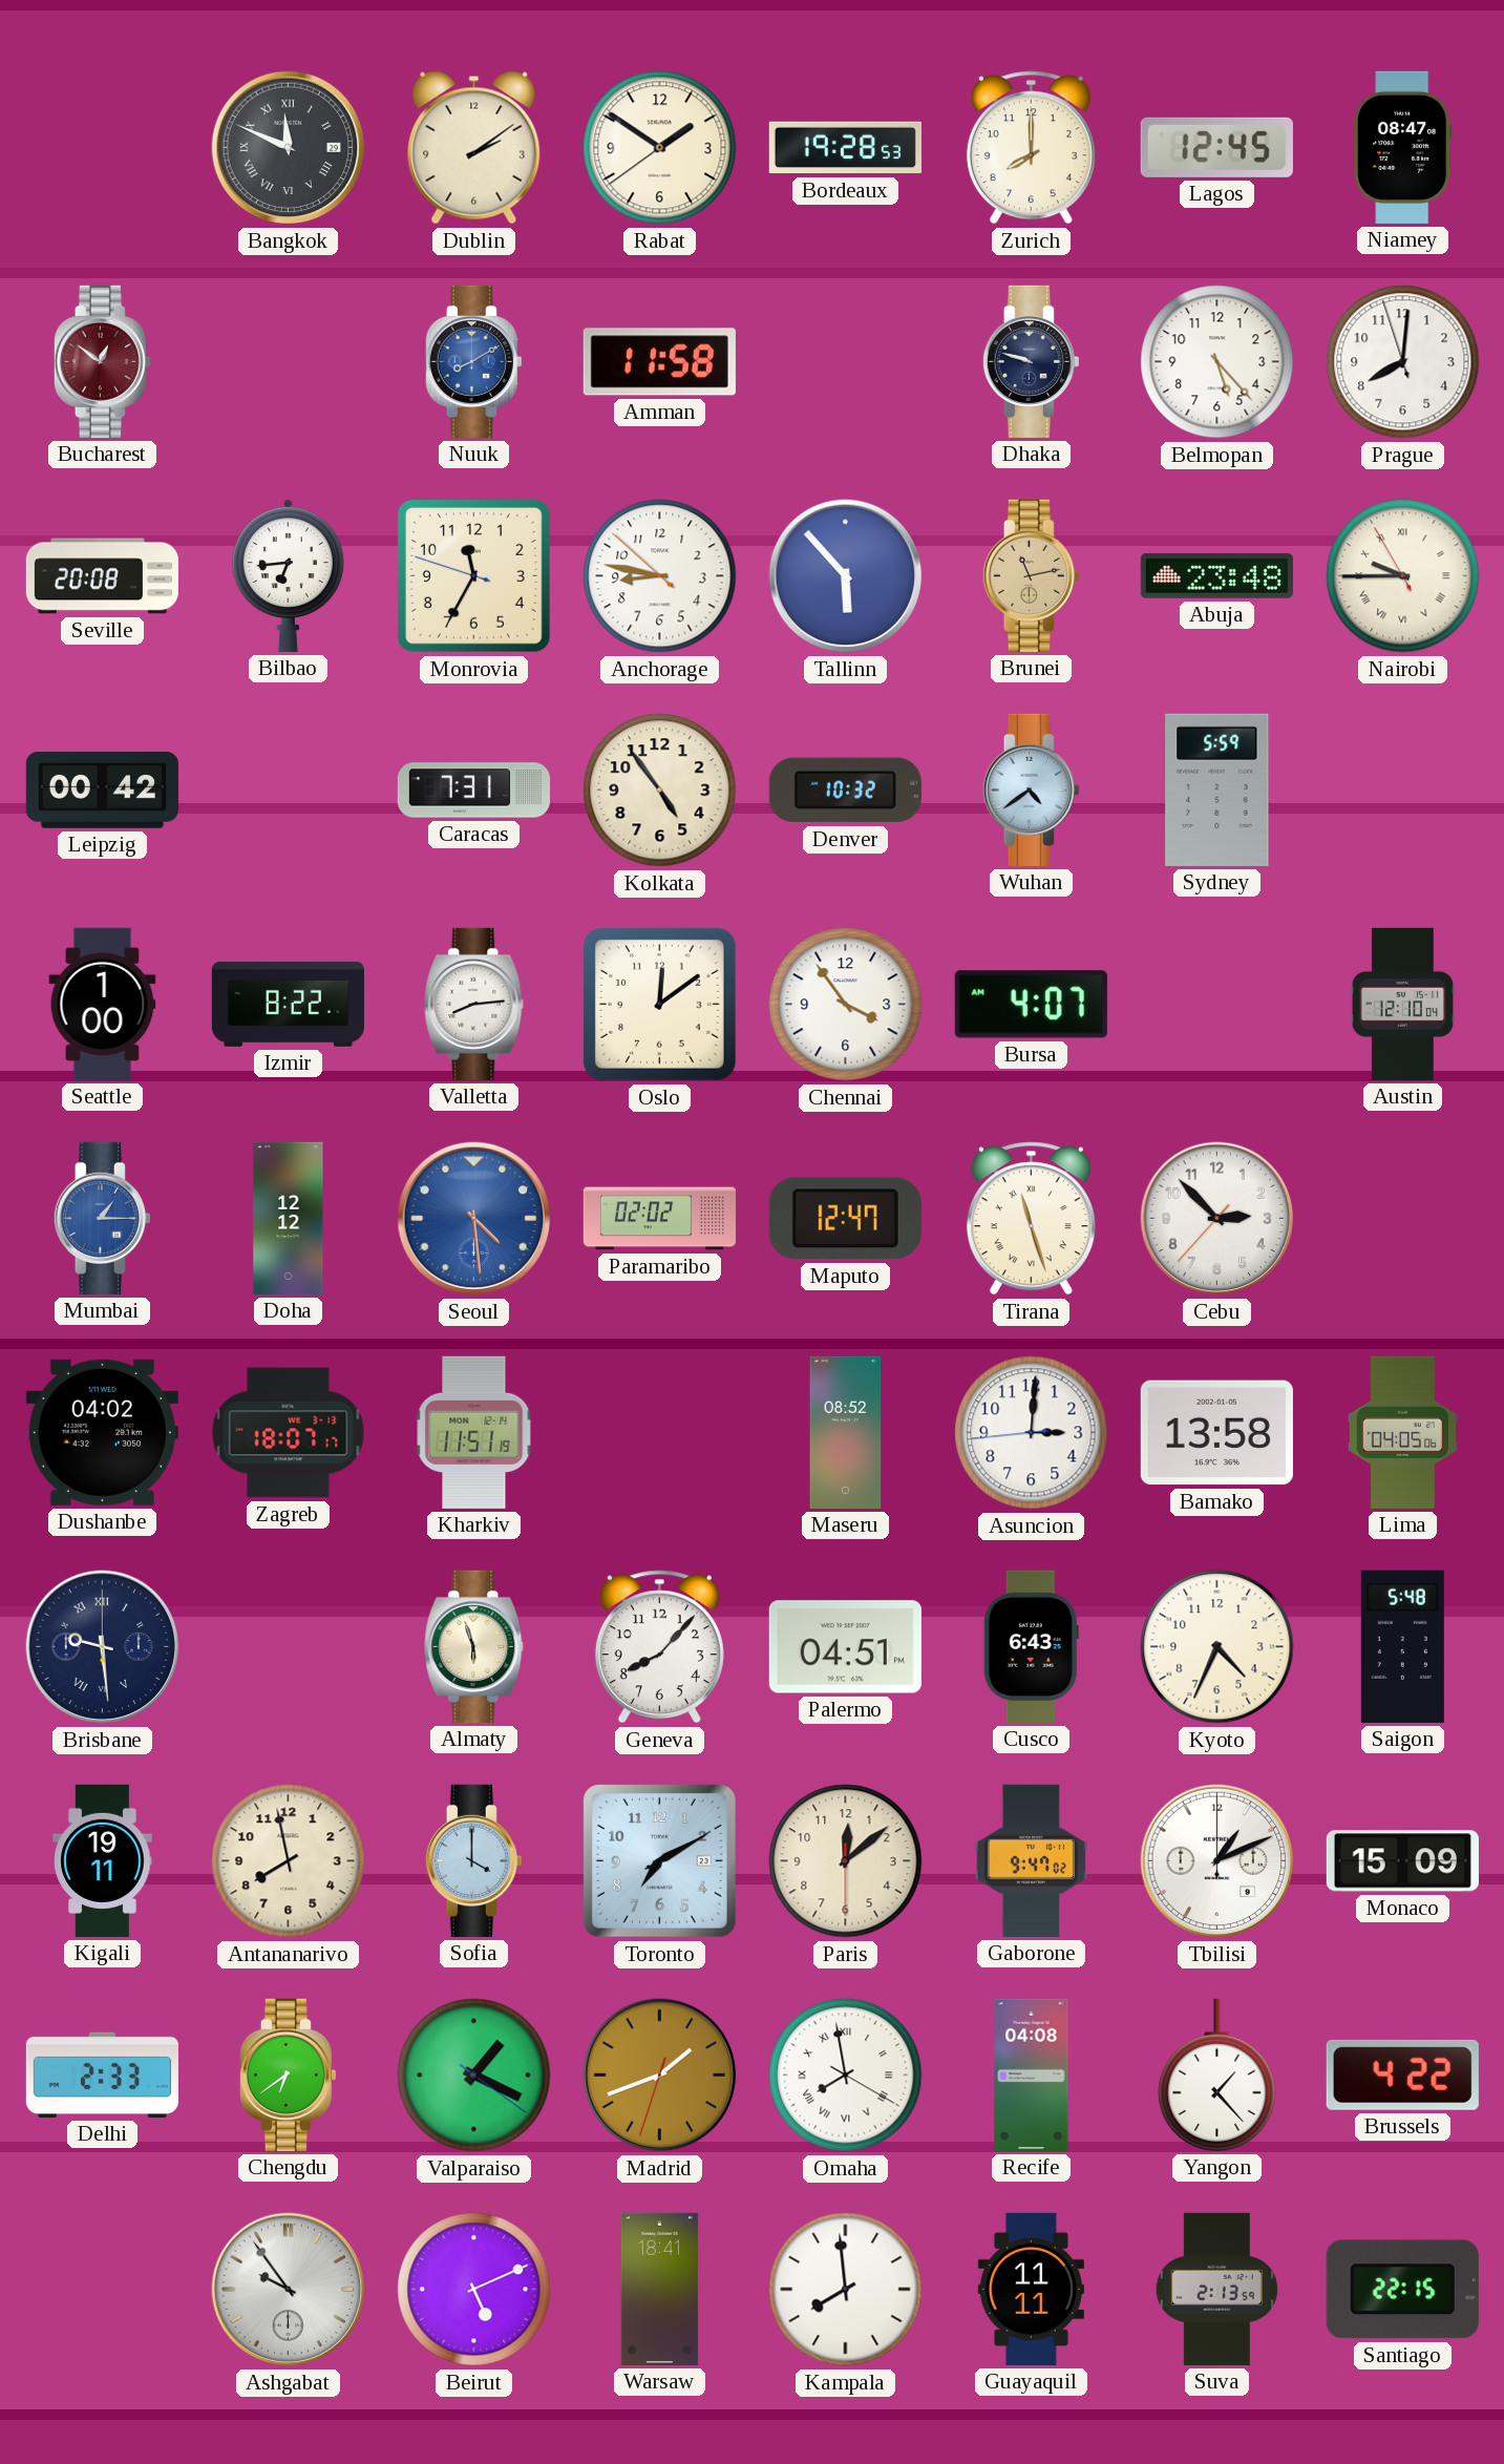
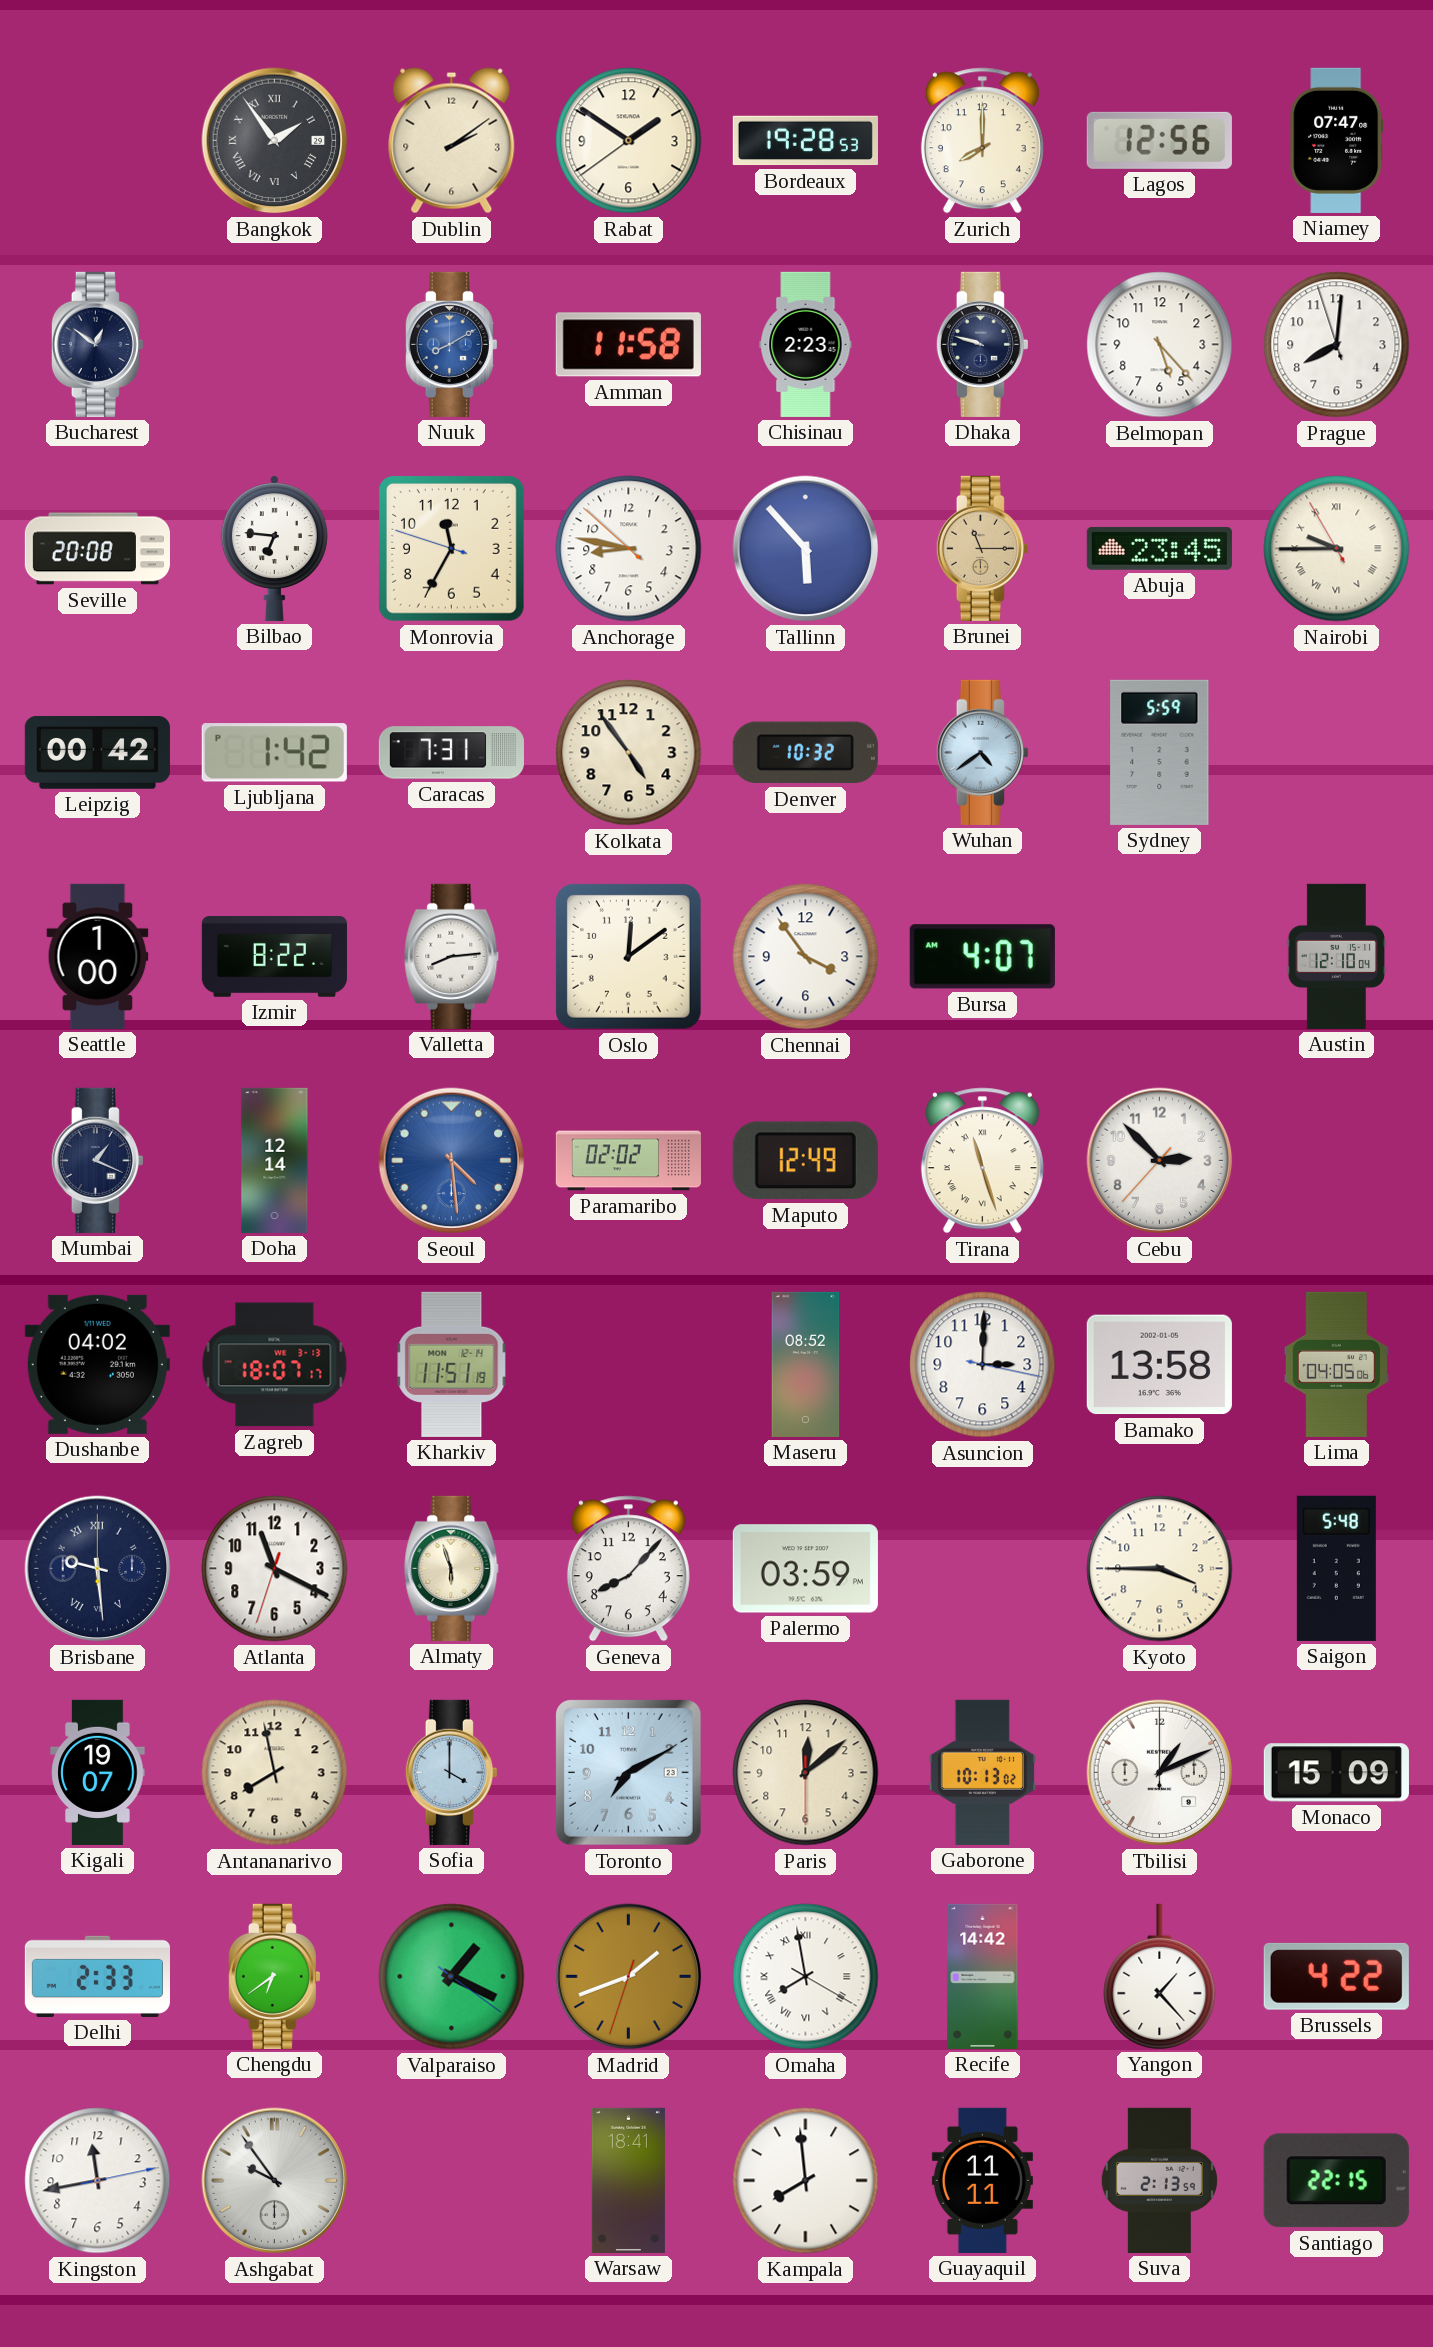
Bangkok: 11:49 -> 1:54
Lagos: 12:45 -> 12:56
Niamey: 08:47 -> 07:47
Bucharest dial: burgundy -> navy
Chisinau: none -> 2:23
Bilbao: 6:44 -> 6:46
Brunei: 11:13 -> 11:15
Abuja: 23:48 -> 23:45
Ljubljana: none -> 1:42
Mumbai: 1:15 -> 1:19
Mumbai dial: blue -> navy
Doha: 12:12 -> 12:14
Maputo: 12:47 -> 12:49
Asuncion: 3:00:44 -> 3:00:17
Atlanta: none -> 11:19
Palermo: 04:51 -> 03:59
Cusco: 6:43 -> none
Kyoto: 4:34 -> 3:45
Kigali: 19:11 -> 19:07
Gaborone: 9:47 -> 10:13
Recife: 04:08 -> 14:42
Kingston: none -> 11:43
Beirut: 5:11 -> none
